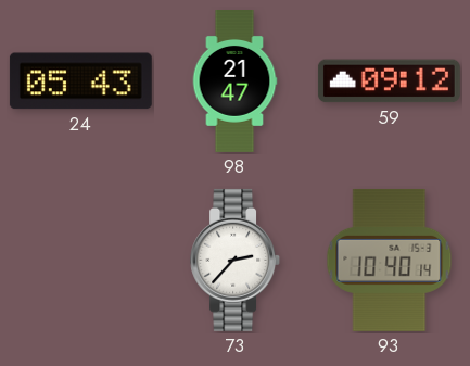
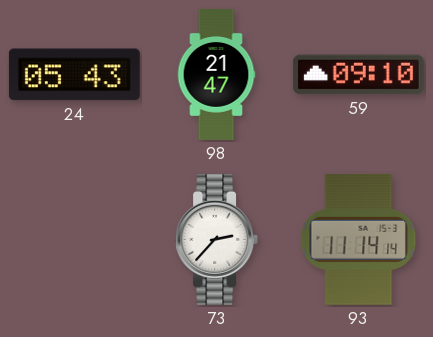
59: 09:12 -> 09:10
93: 10:40 -> 11:14
